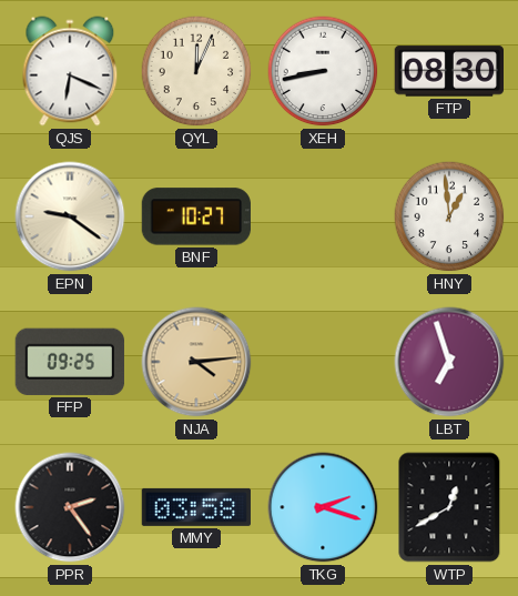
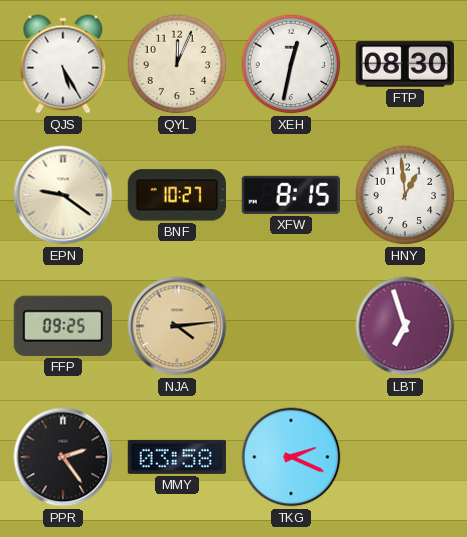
QJS: 6:19 -> 5:25
XEH: 8:43 -> 12:32
XFW: none -> 8:15
TKG: 2:18 -> 2:19
WTP: 12:40 -> none
